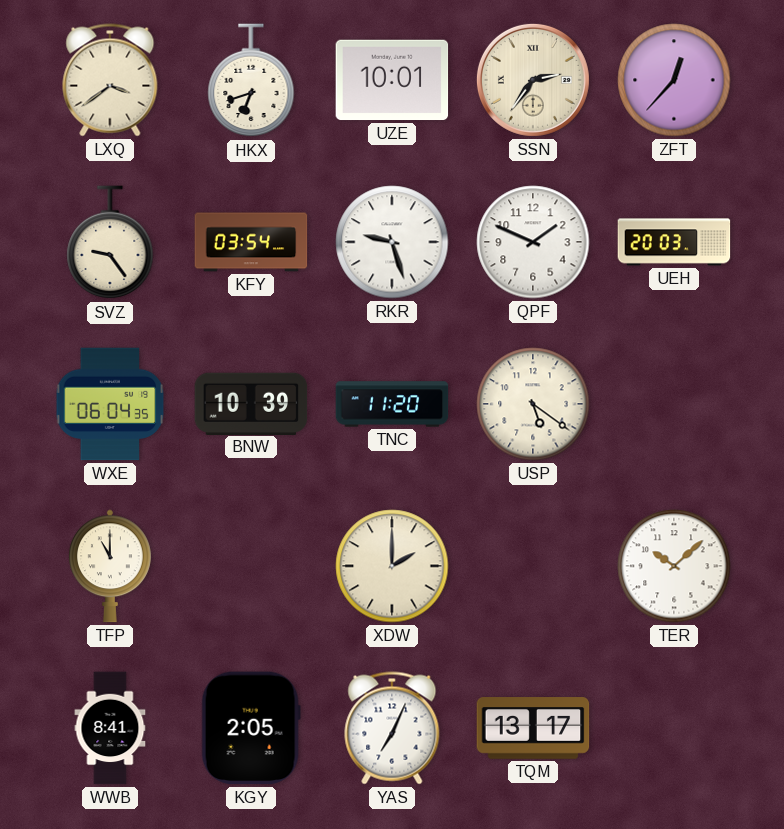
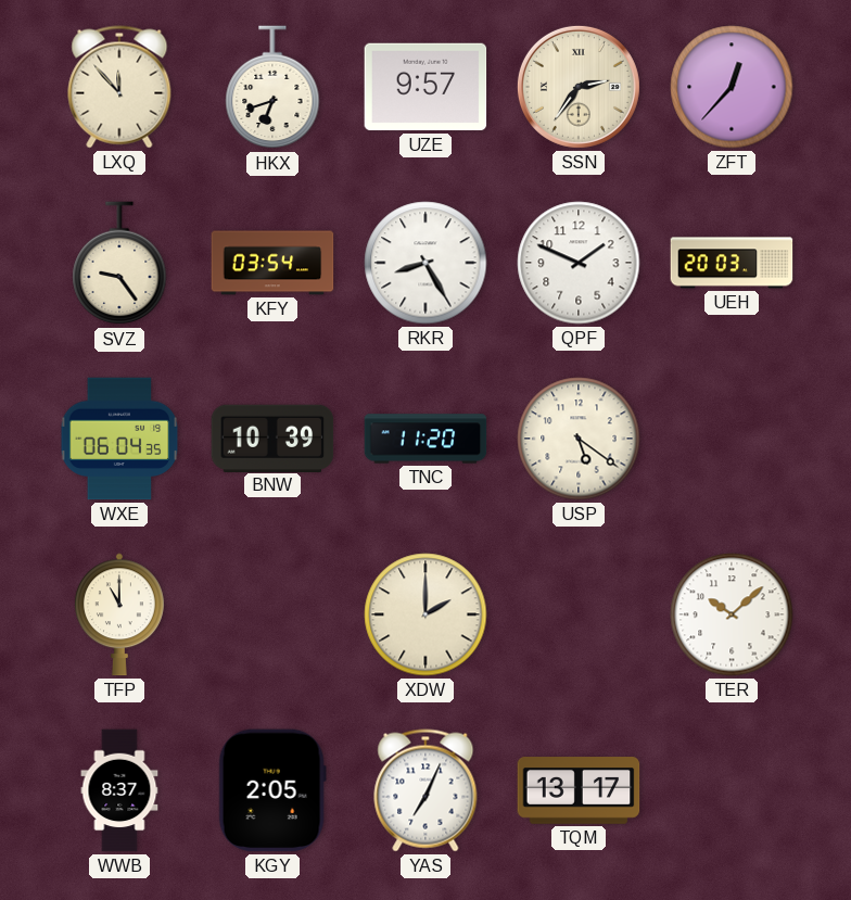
LXQ: 3:39 -> 11:53
UZE: 10:01 -> 9:57
RKR: 9:27 -> 8:25
WWB: 8:41 -> 8:37
